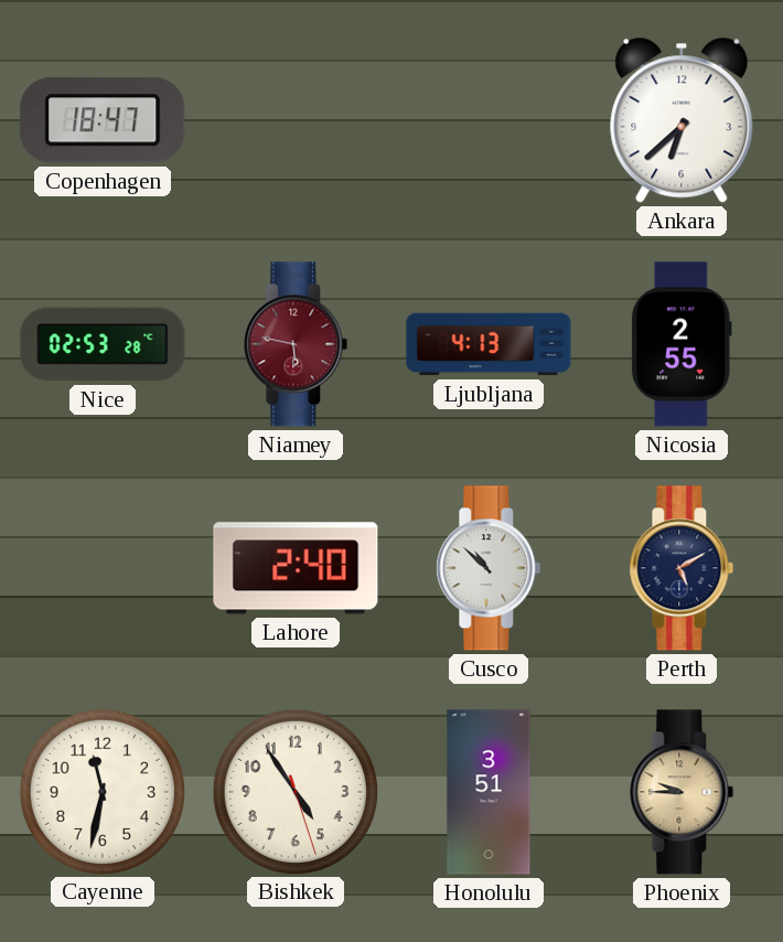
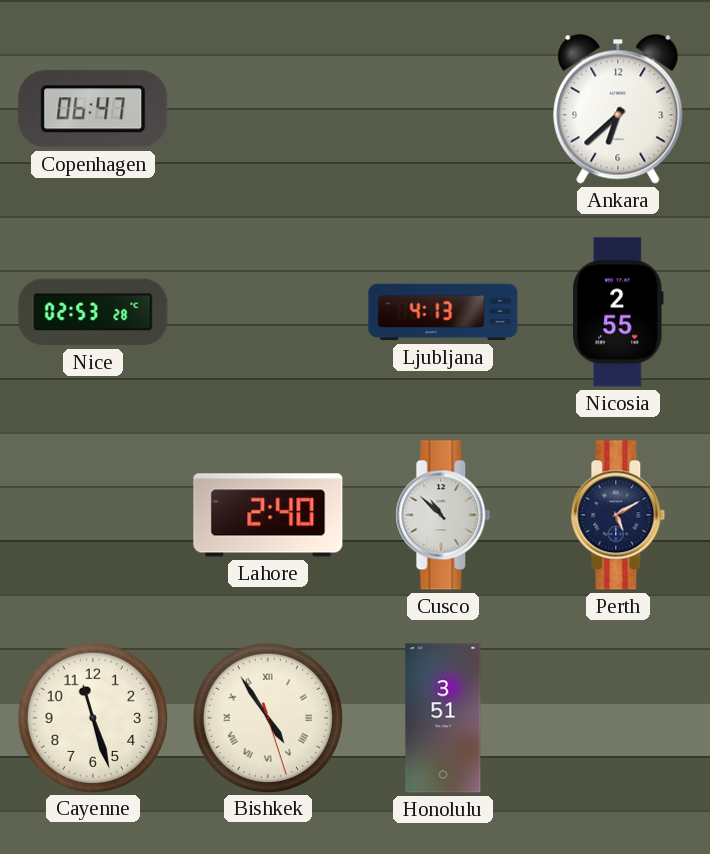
Copenhagen: 18:47 -> 06:47
Niamey: 5:47 -> none
Cayenne: 11:32 -> 11:27
Bishkek numerals: Arabic -> Roman
Phoenix: 9:45 -> none
